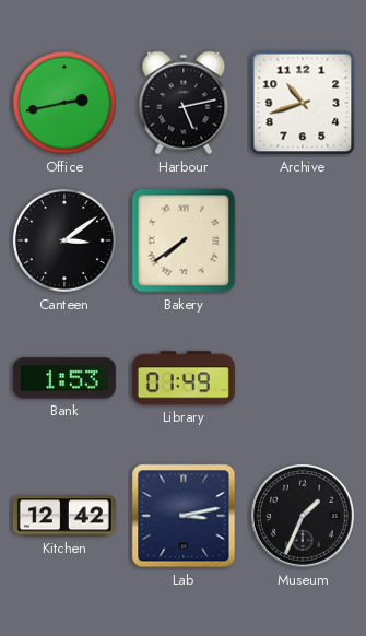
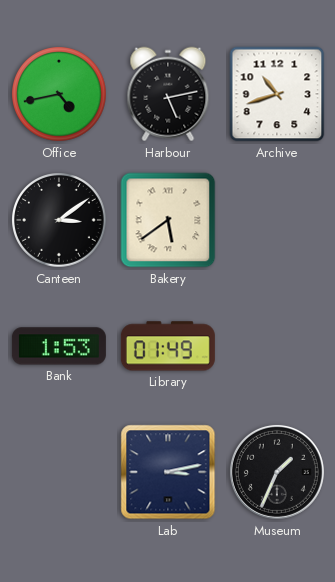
Office: 2:43 -> 4:43
Bakery: 7:39 -> 5:39
Kitchen: 12:42 -> none
